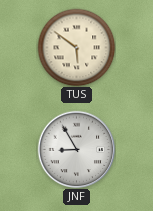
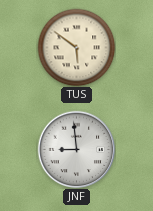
JNF: 8:55 -> 8:59
